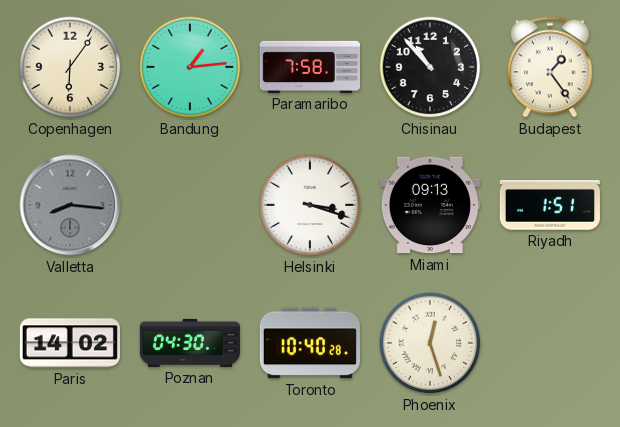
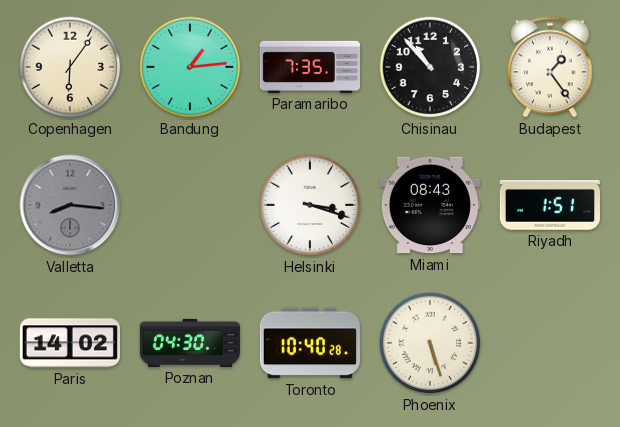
Paramaribo: 7:58 -> 7:35
Miami: 09:13 -> 08:43
Phoenix: 12:27 -> 5:27
